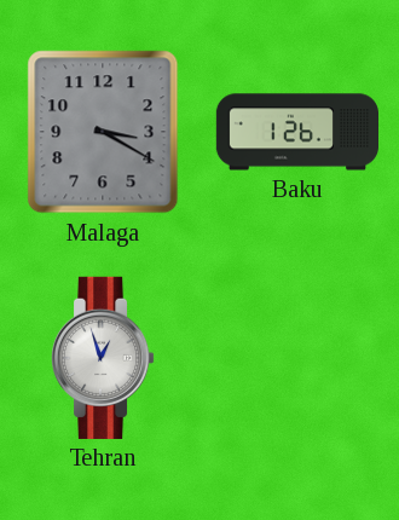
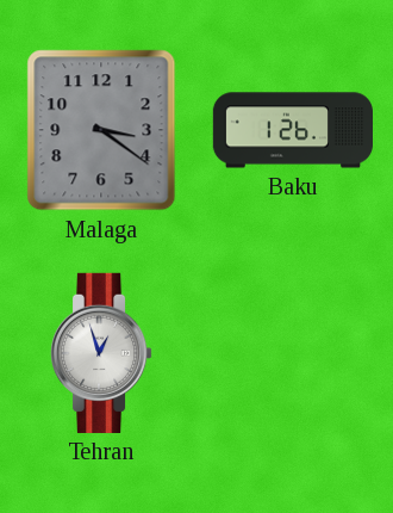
Malaga: 3:20 -> 3:21
